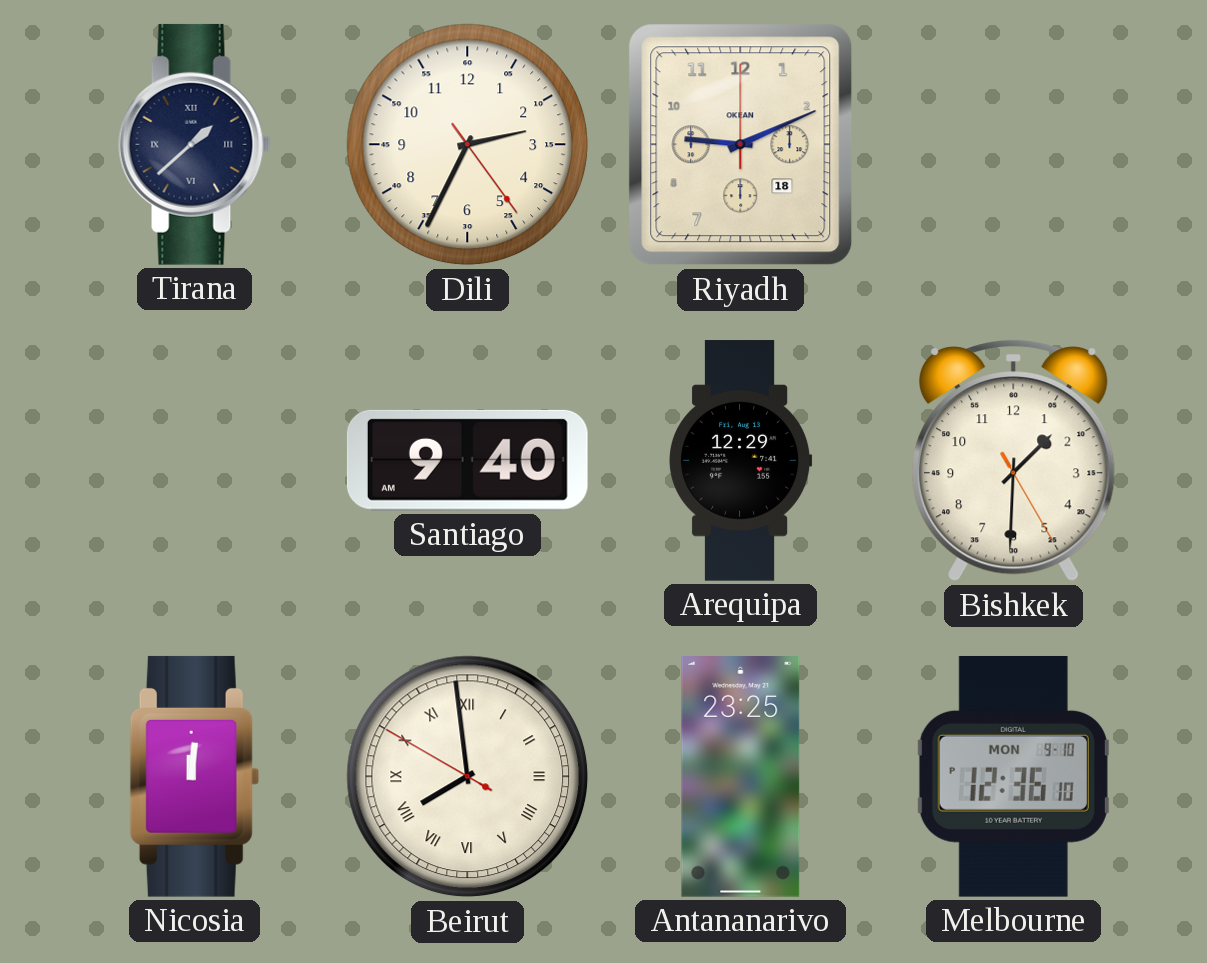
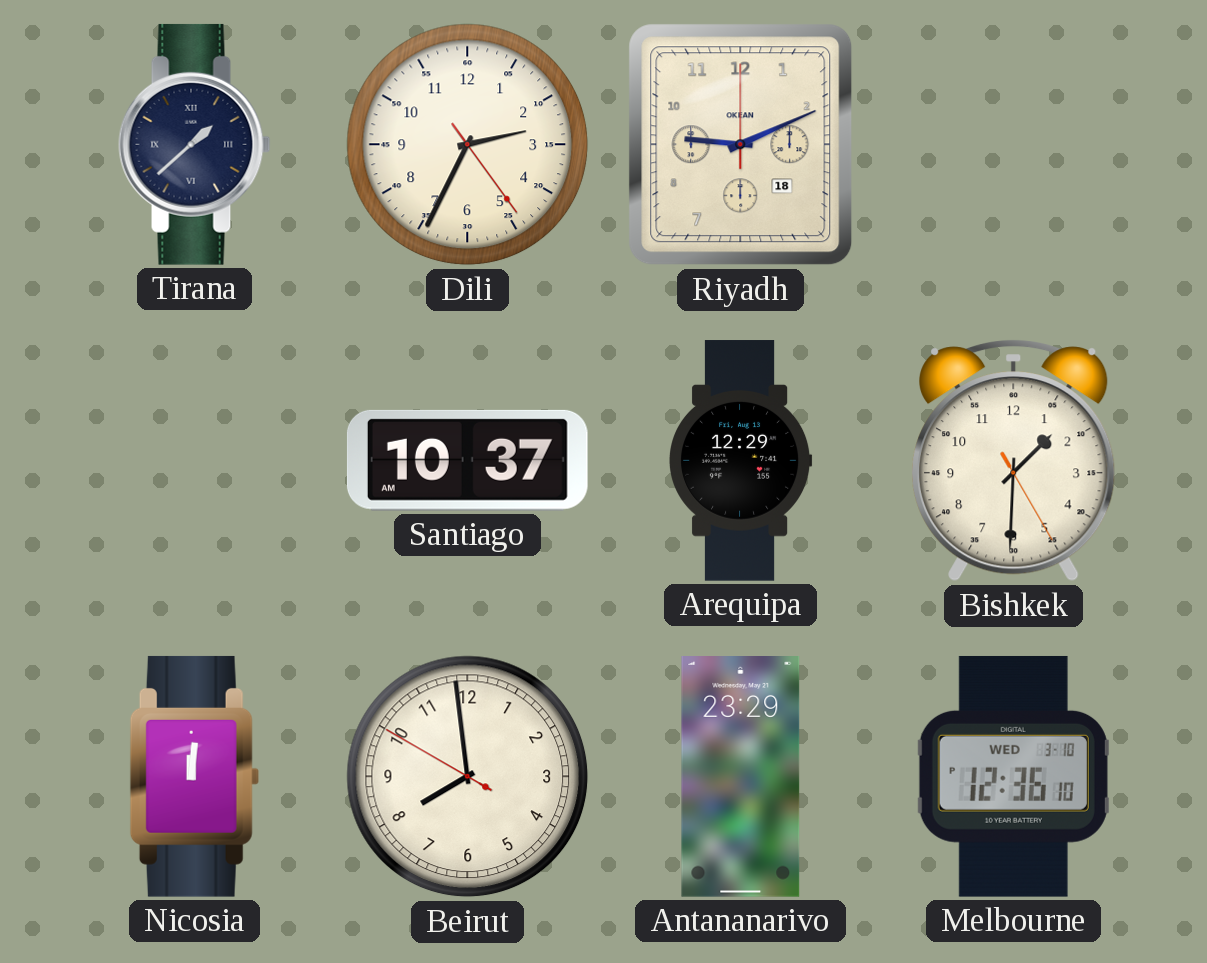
Santiago: 9:40 -> 10:37
Beirut numerals: Roman -> Arabic
Antananarivo: 23:25 -> 23:29
Melbourne date: MON 9-10 -> WED 3-10
